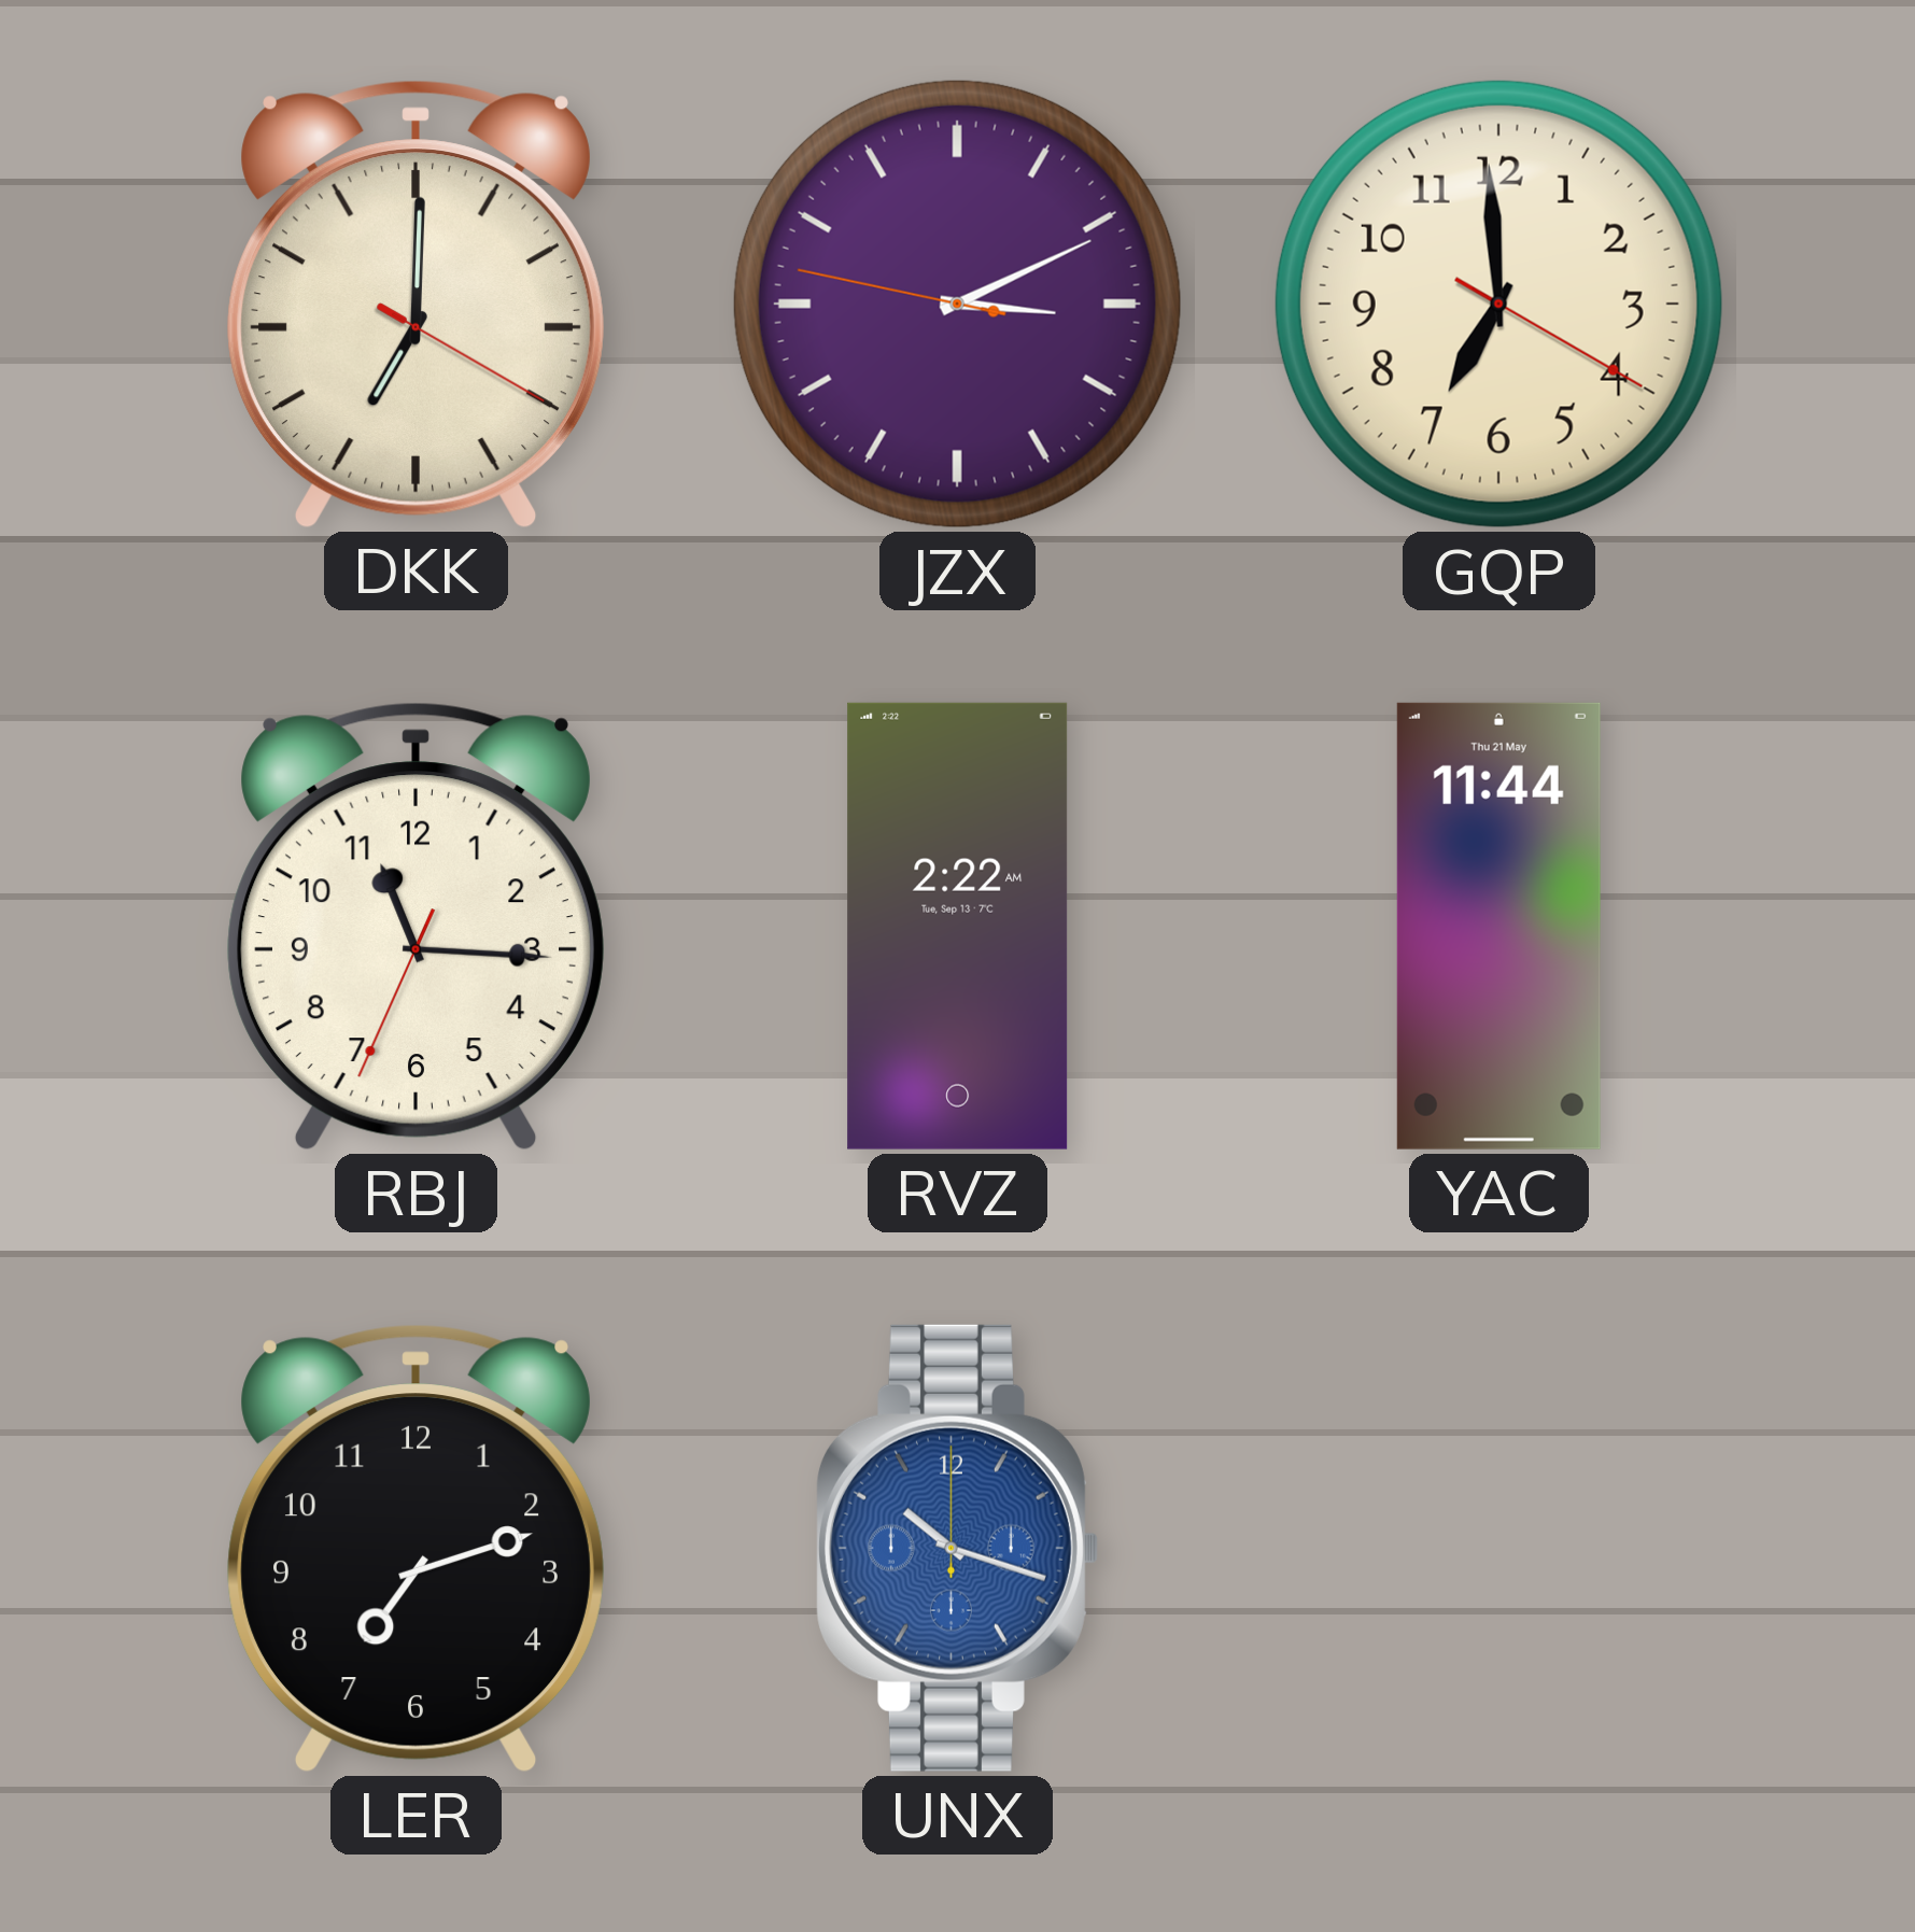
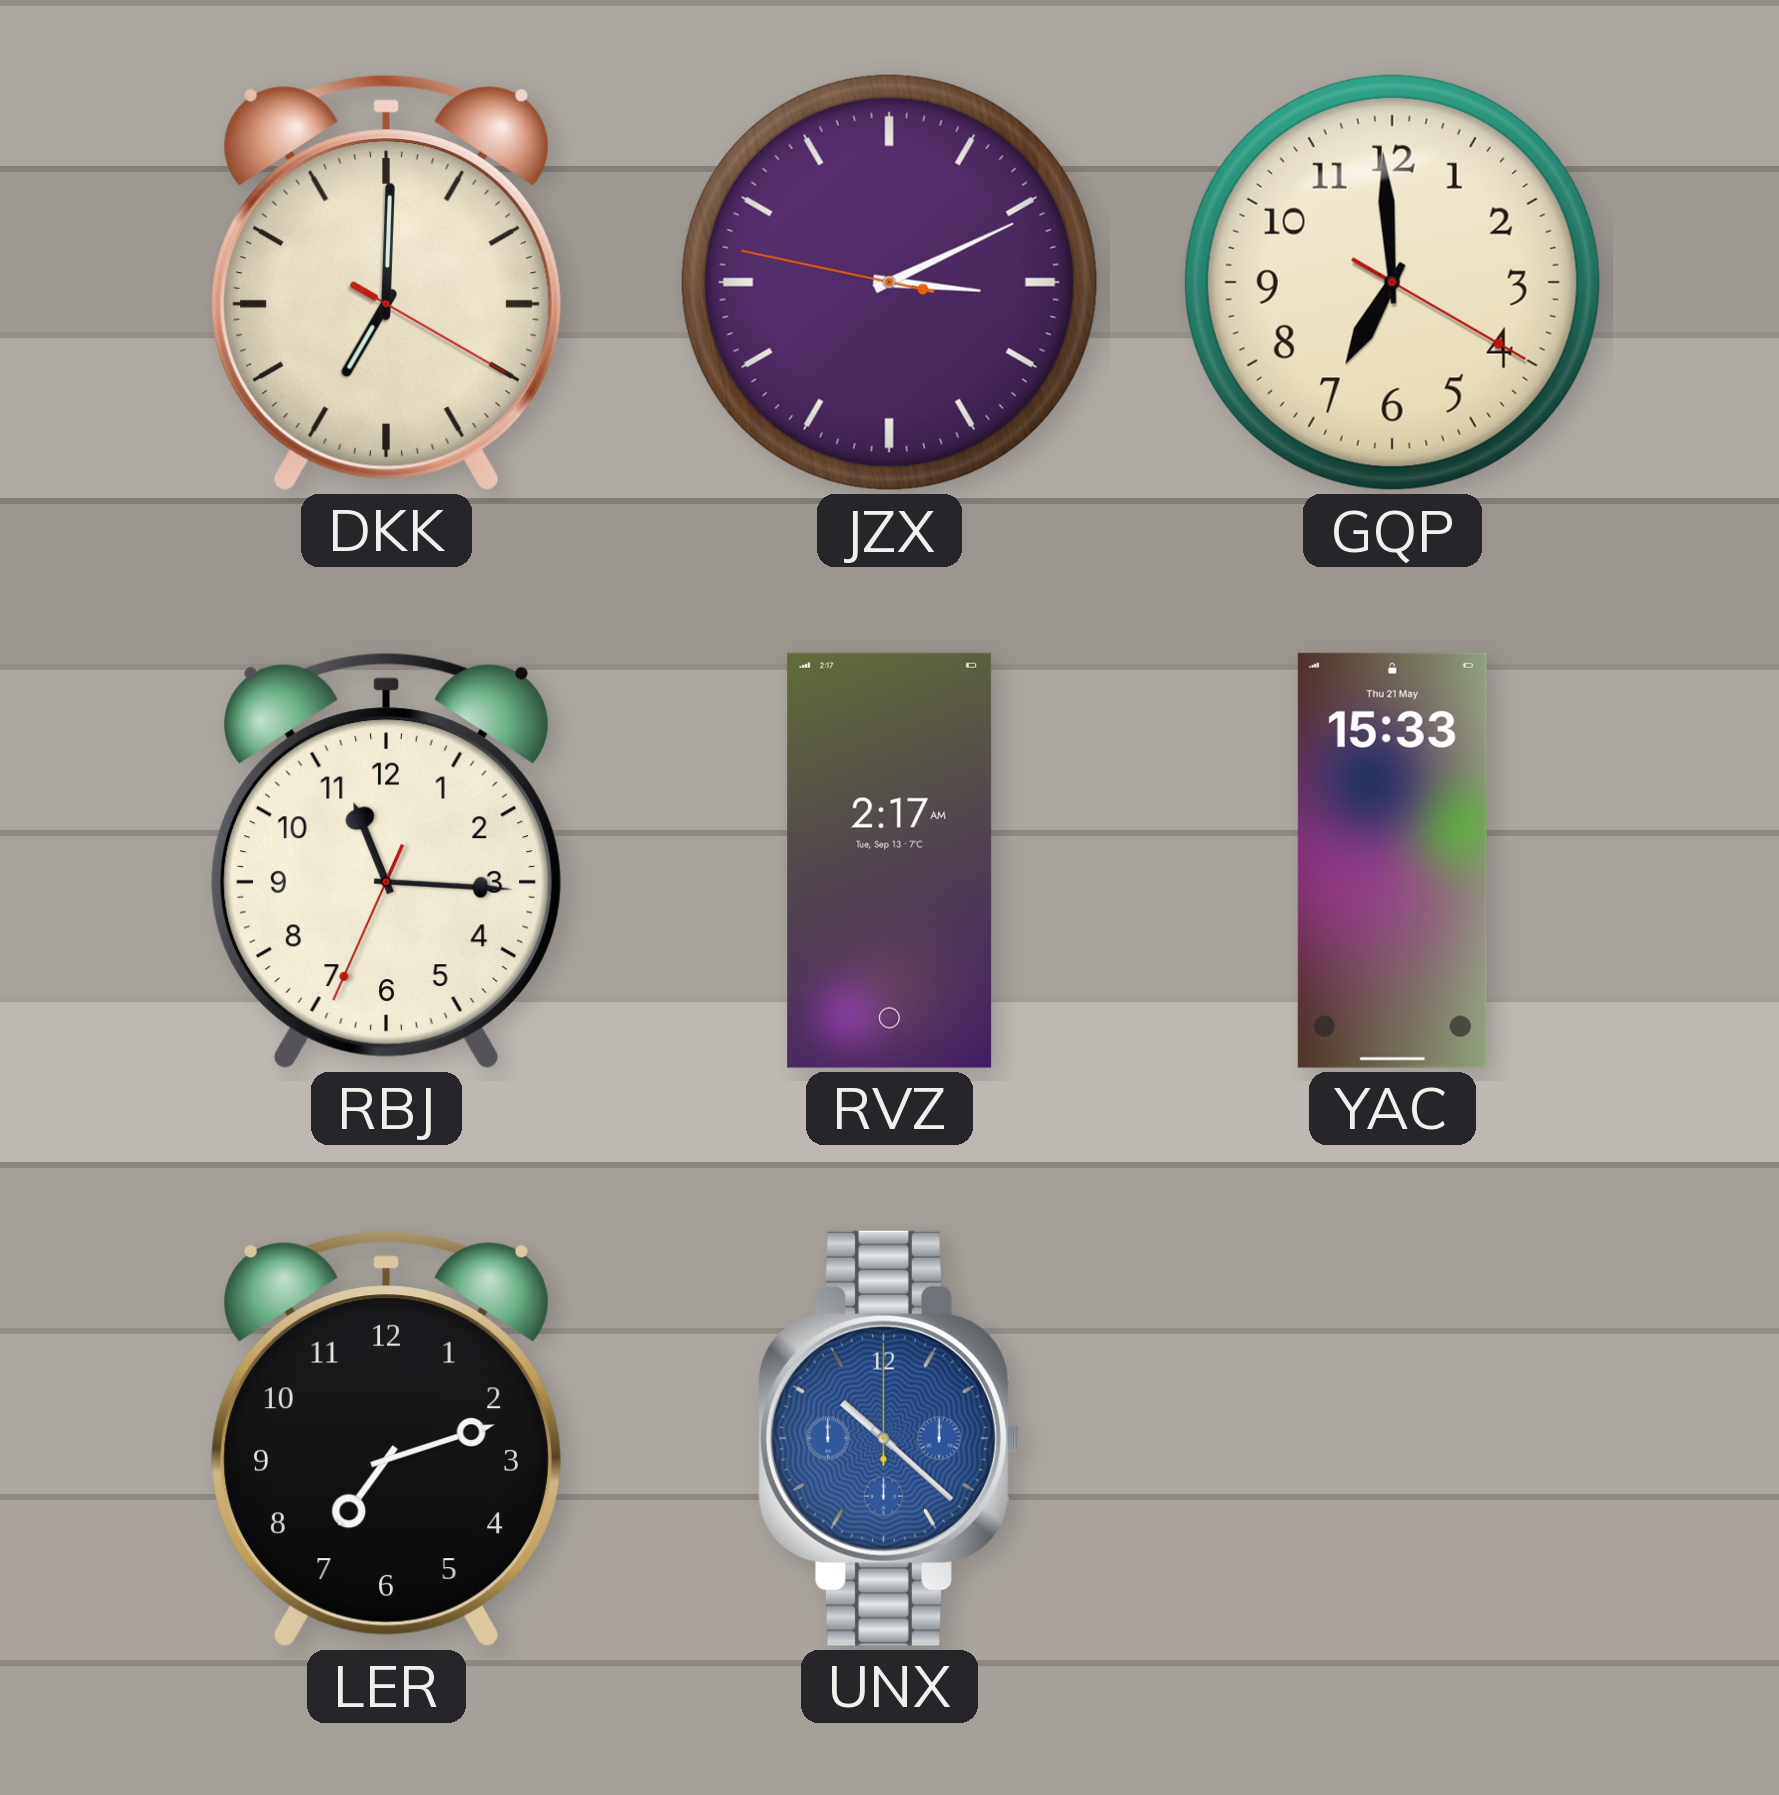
RVZ: 2:22 -> 2:17
YAC: 11:44 -> 15:33
UNX: 10:18 -> 10:22
